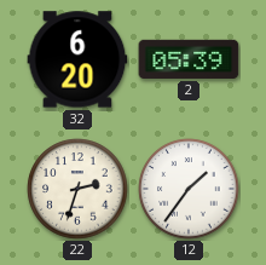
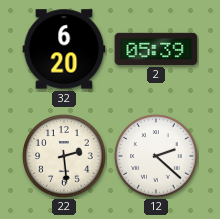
22: 2:33 -> 2:29
12: 1:36 -> 2:22
